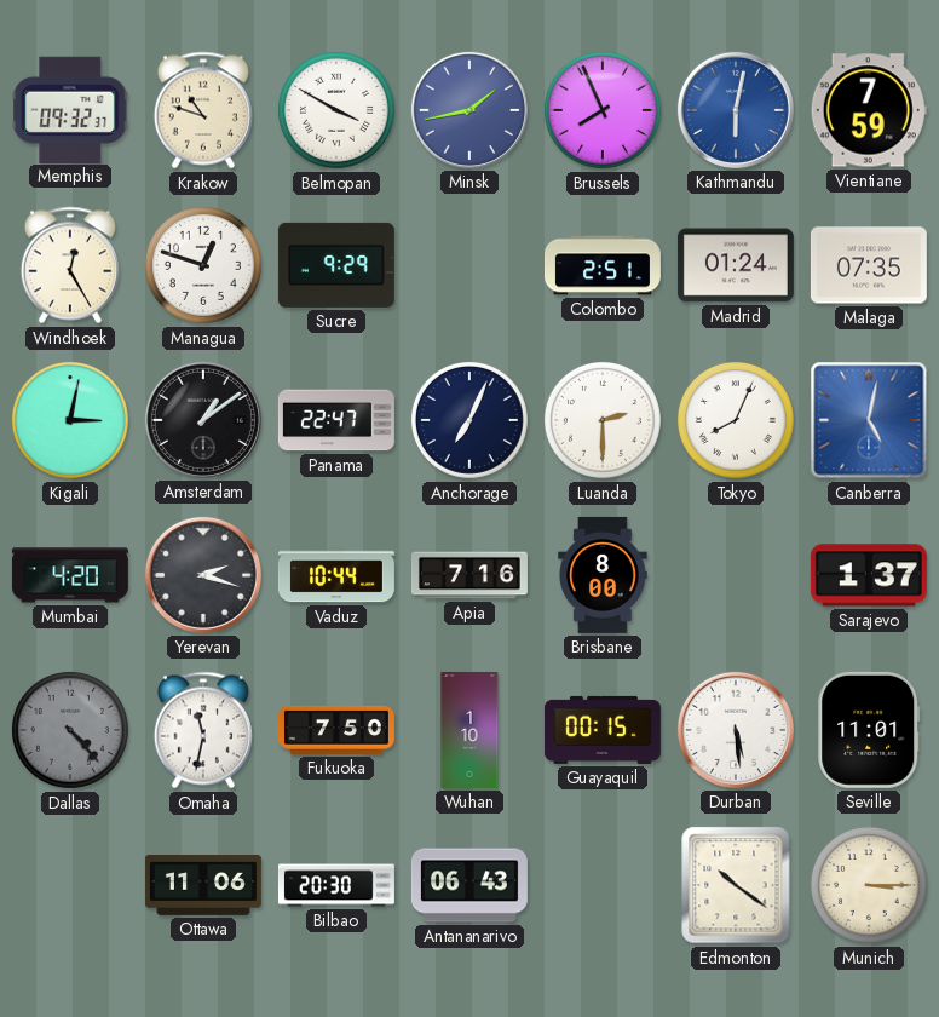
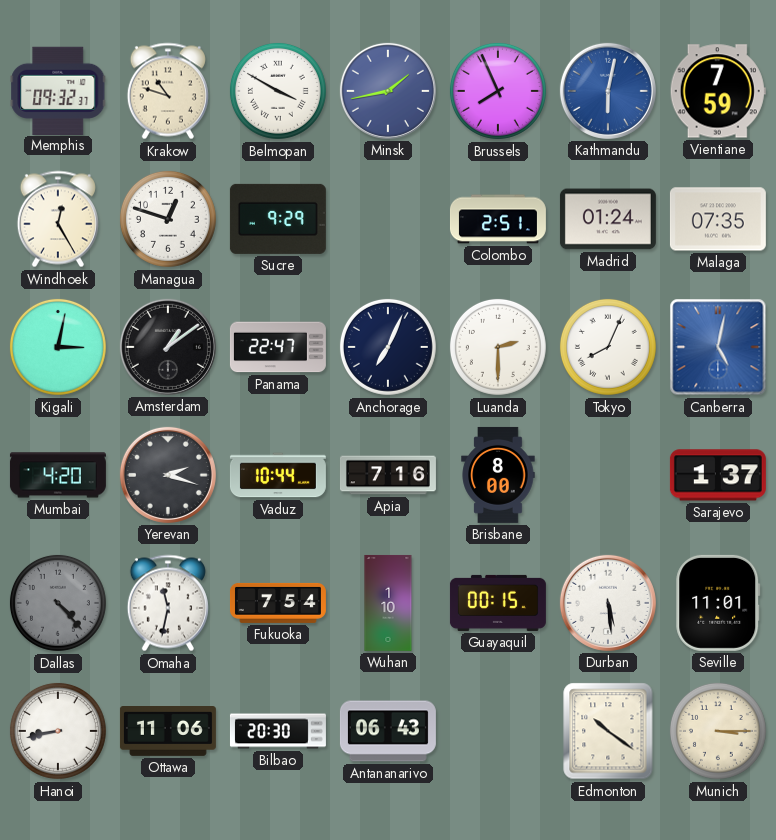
Fukuoka: 7:50 -> 7:54
Hanoi: none -> 8:43
